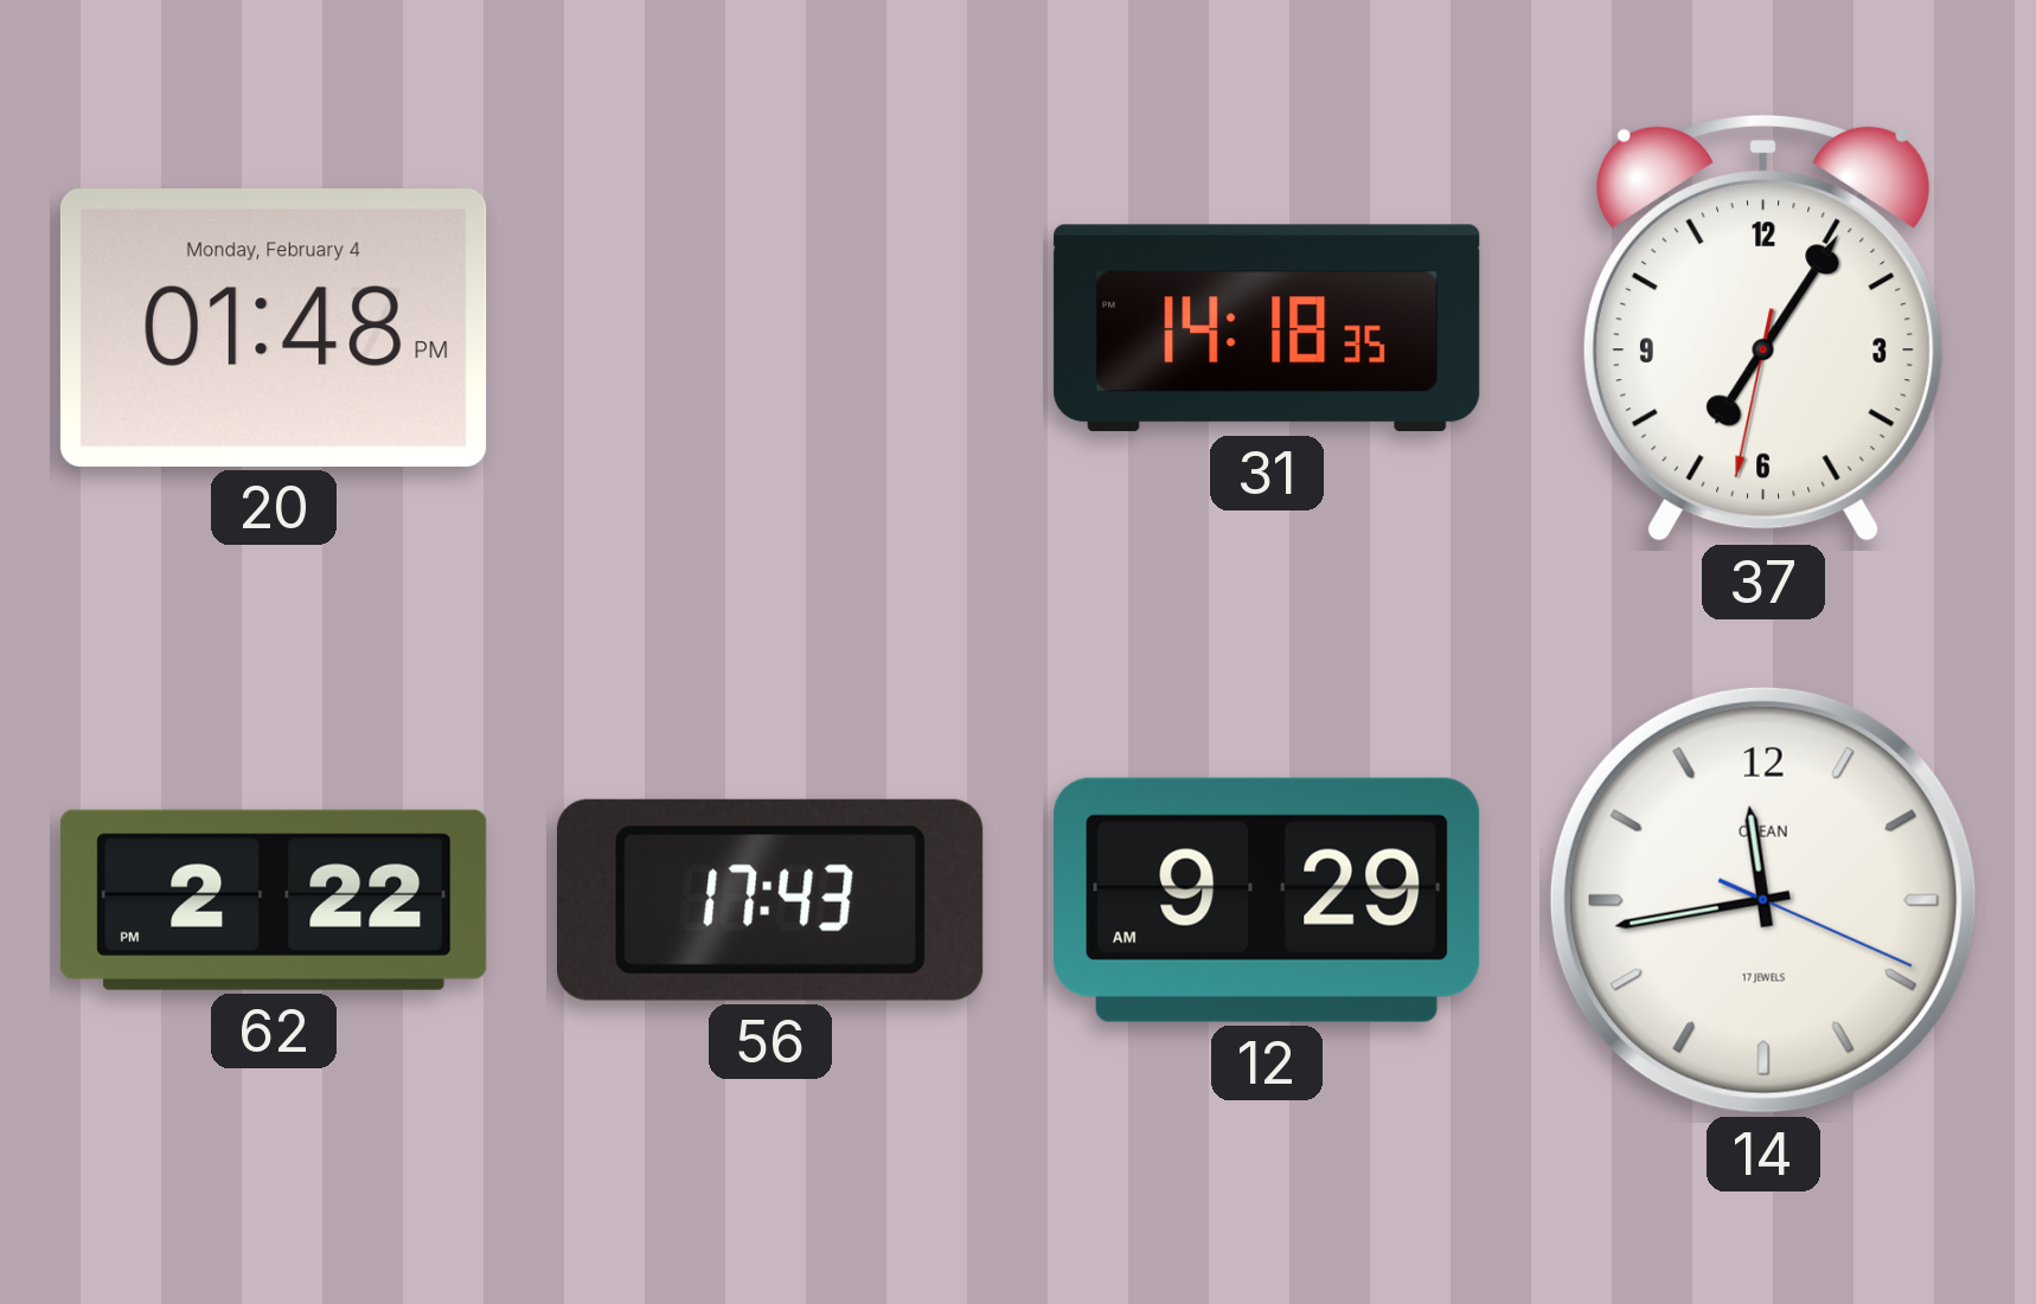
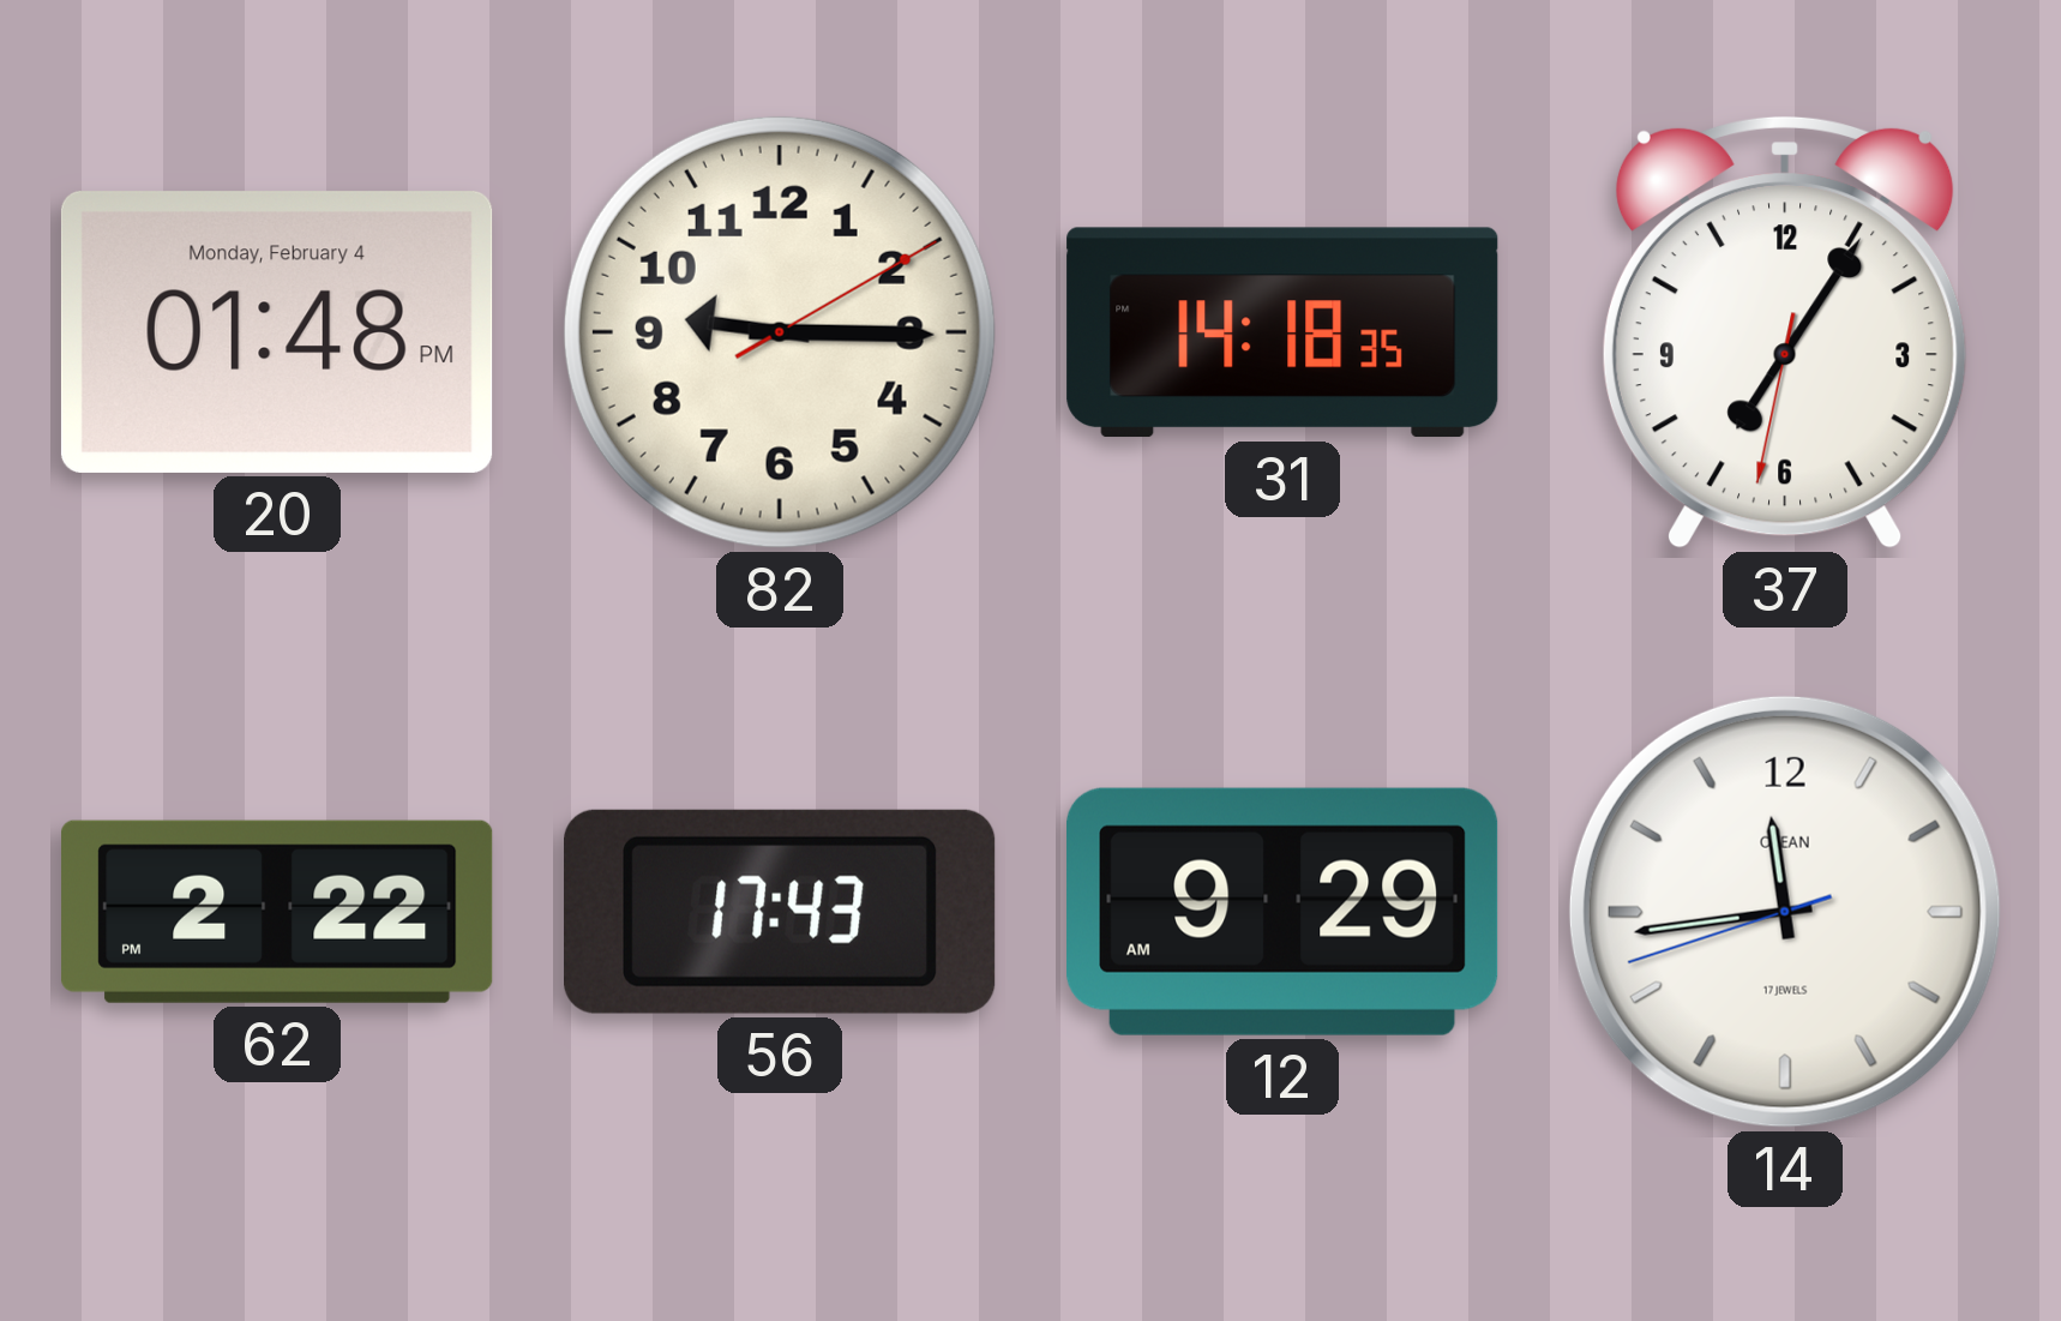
82: none -> 9:15
14: 11:43:19 -> 11:43:42
